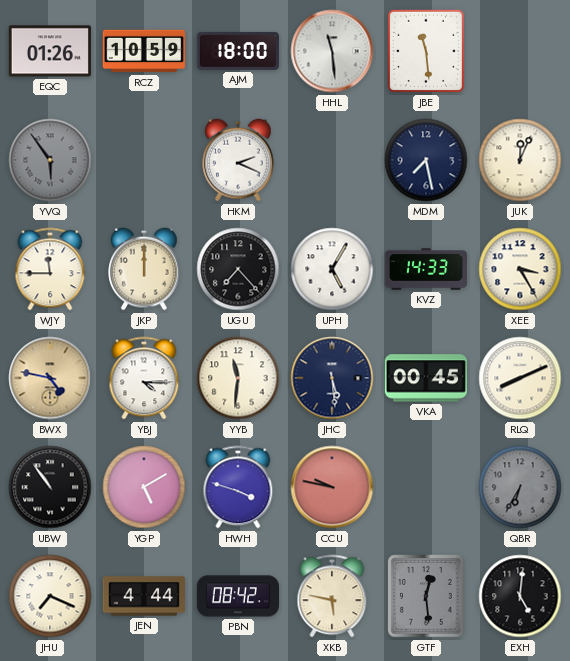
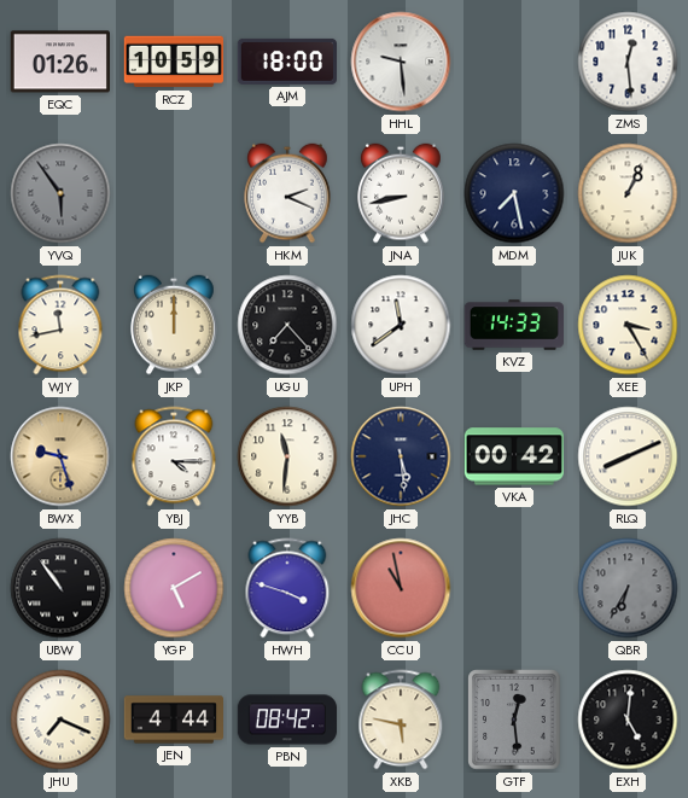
HHL: 11:29 -> 9:29
JBE: 11:29 -> none
ZMS: none -> 12:29
JNA: none -> 8:43
JUK: 12:04 -> 1:04
WJY: 11:45 -> 11:43
UPH: 5:05 -> 11:39
BWX: 4:47 -> 9:27
VKA: 00:45 -> 00:42
CCU: 9:47 -> 10:58
